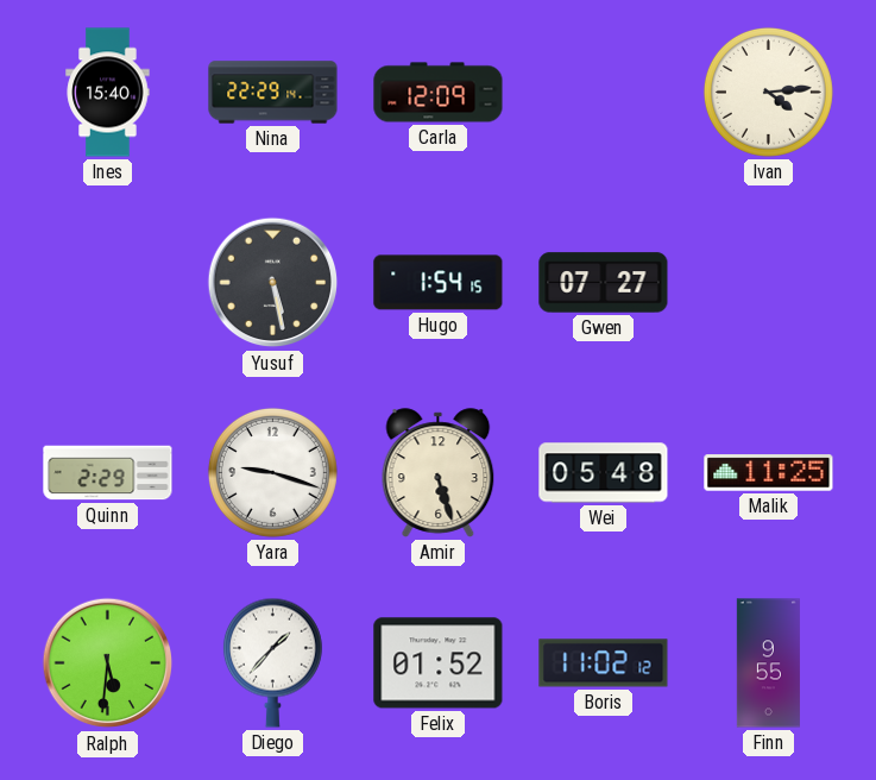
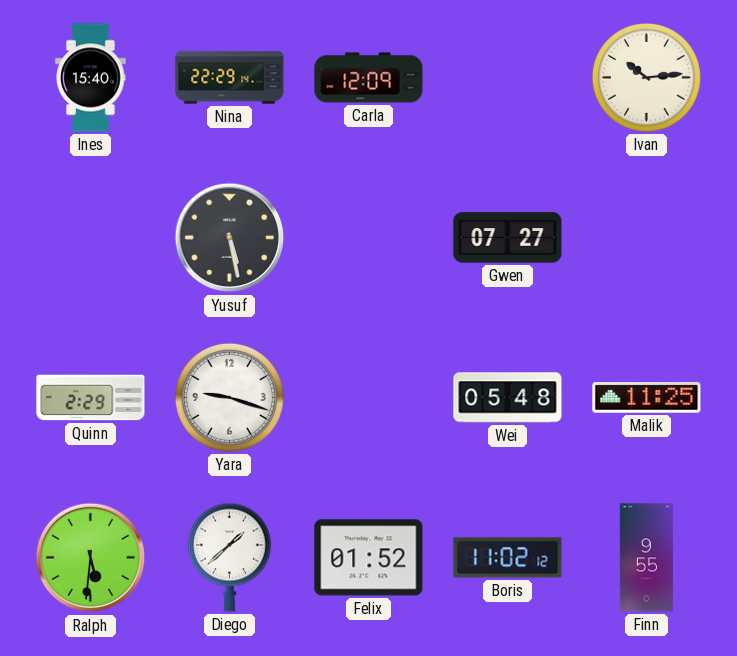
Ivan: 4:14 -> 10:14
Hugo: 1:54 -> none
Amir: 5:27 -> none
Diego: 1:37 -> 1:38
